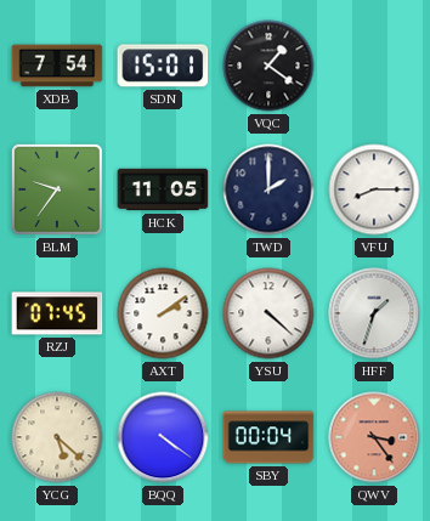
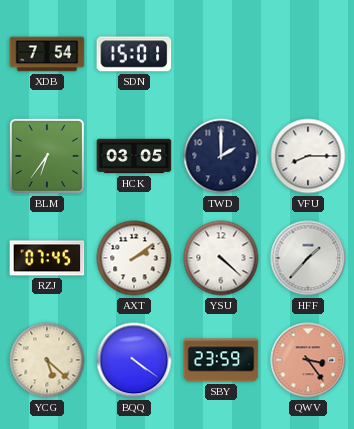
VQC: 1:21 -> none
BLM: 9:36 -> 6:36
HCK: 11:05 -> 03:05
HFF: 1:33 -> 1:37
SBY: 00:04 -> 23:59
